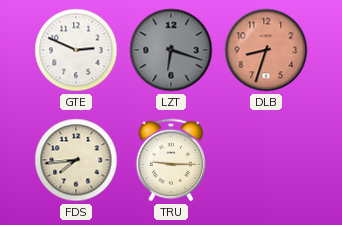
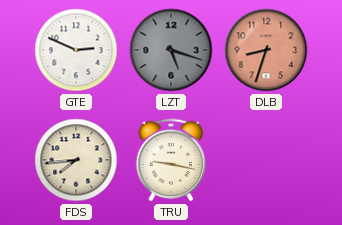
LZT: 6:18 -> 5:18
TRU: 9:15 -> 9:17
